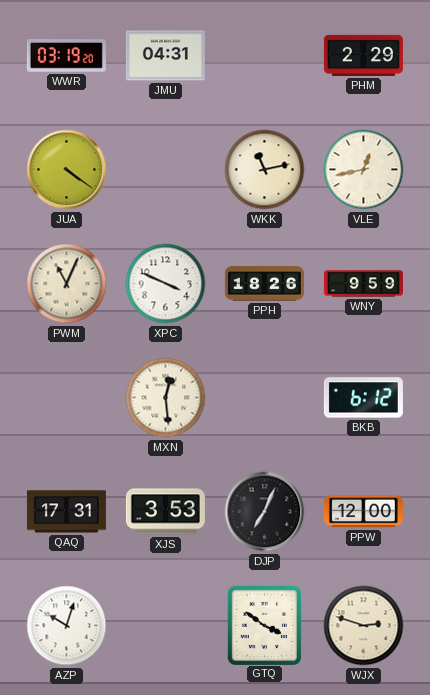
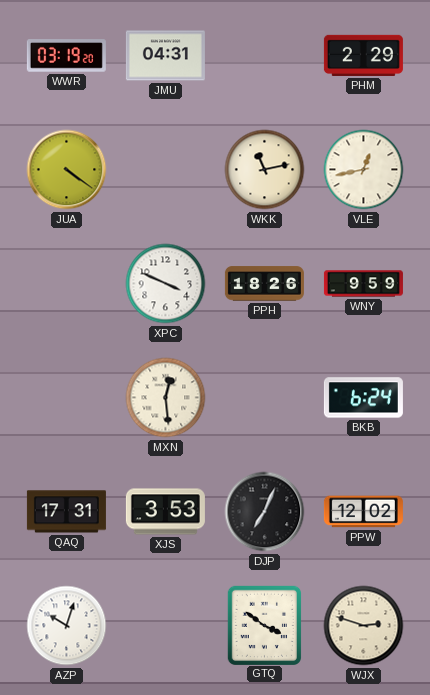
PWM: 11:04 -> none
BKB: 6:12 -> 6:24
PPW: 12:00 -> 12:02
